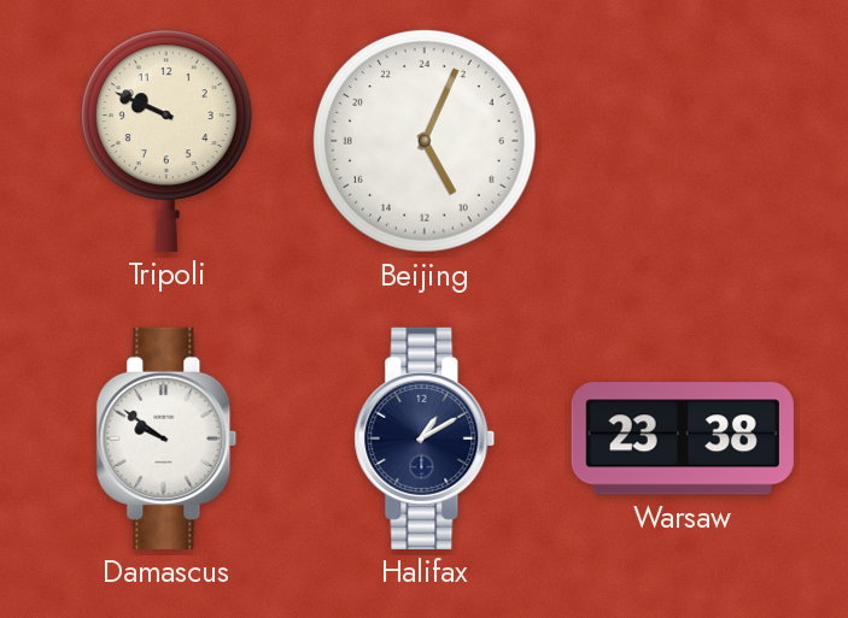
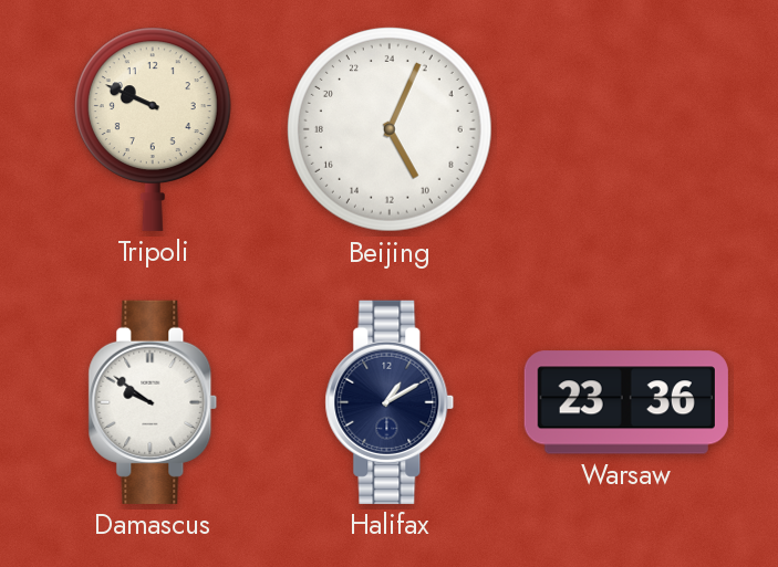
Warsaw: 23:38 -> 23:36
